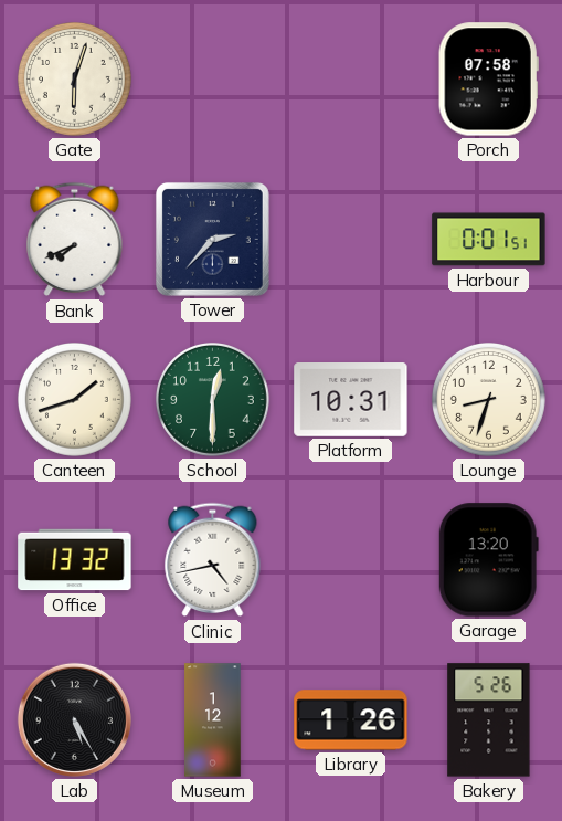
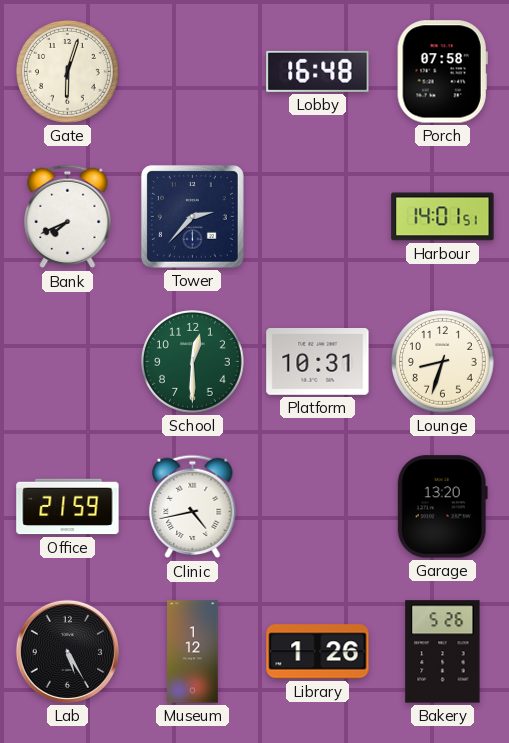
Lobby: none -> 16:48
Harbour: 0:01 -> 14:01
Canteen: 1:42 -> none
Office: 13:32 -> 21:59
